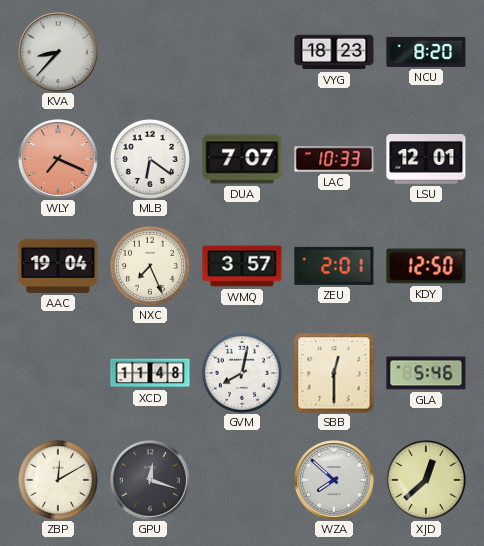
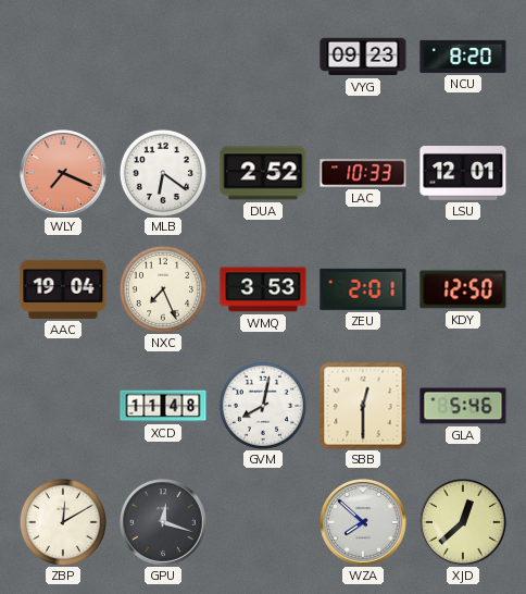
KVA: 8:37 -> none
VYG: 18:23 -> 09:23
DUA: 7:07 -> 2:52
WMQ: 3:57 -> 3:53
